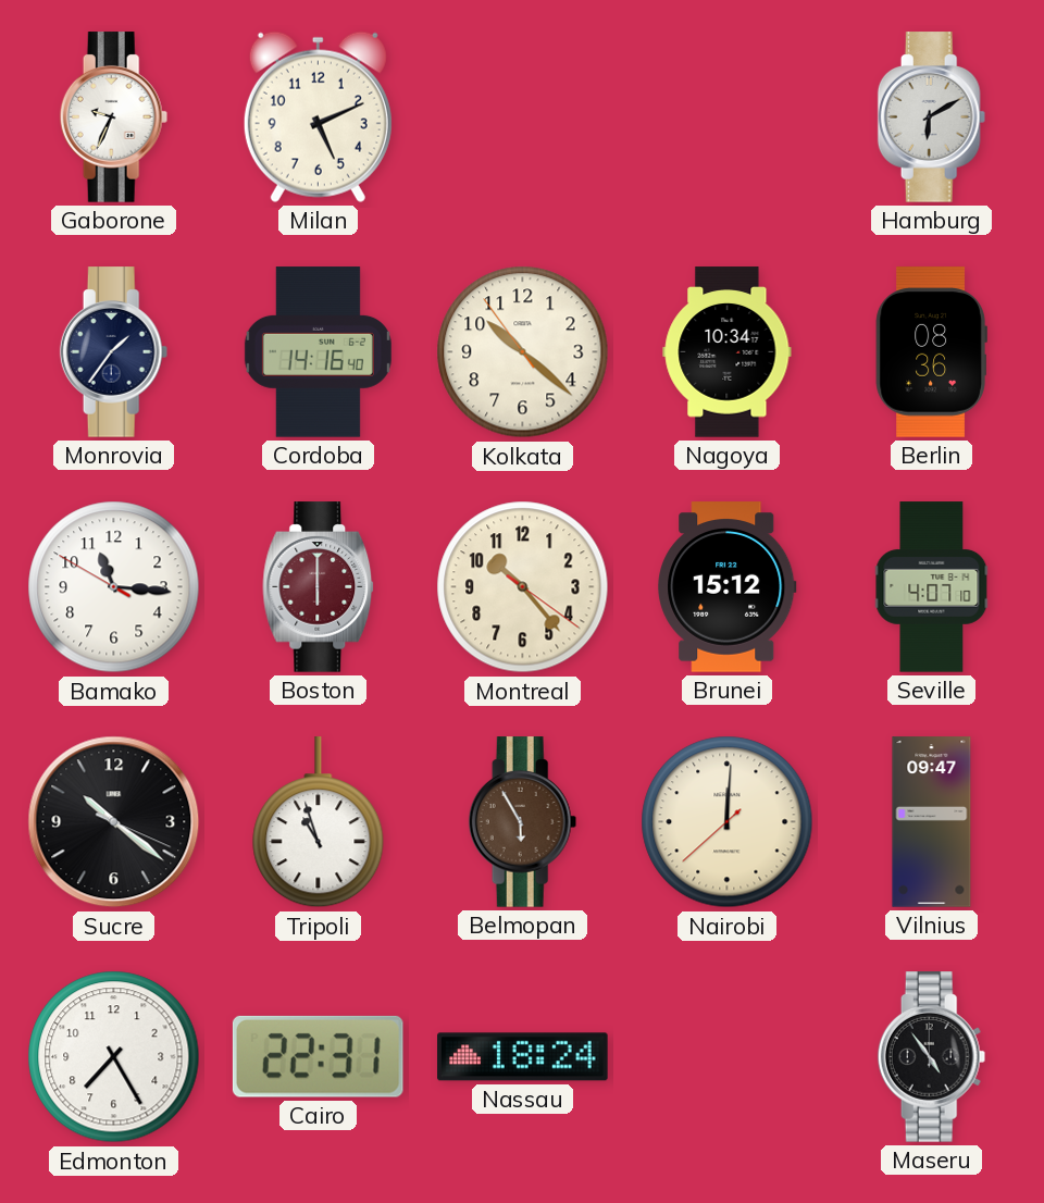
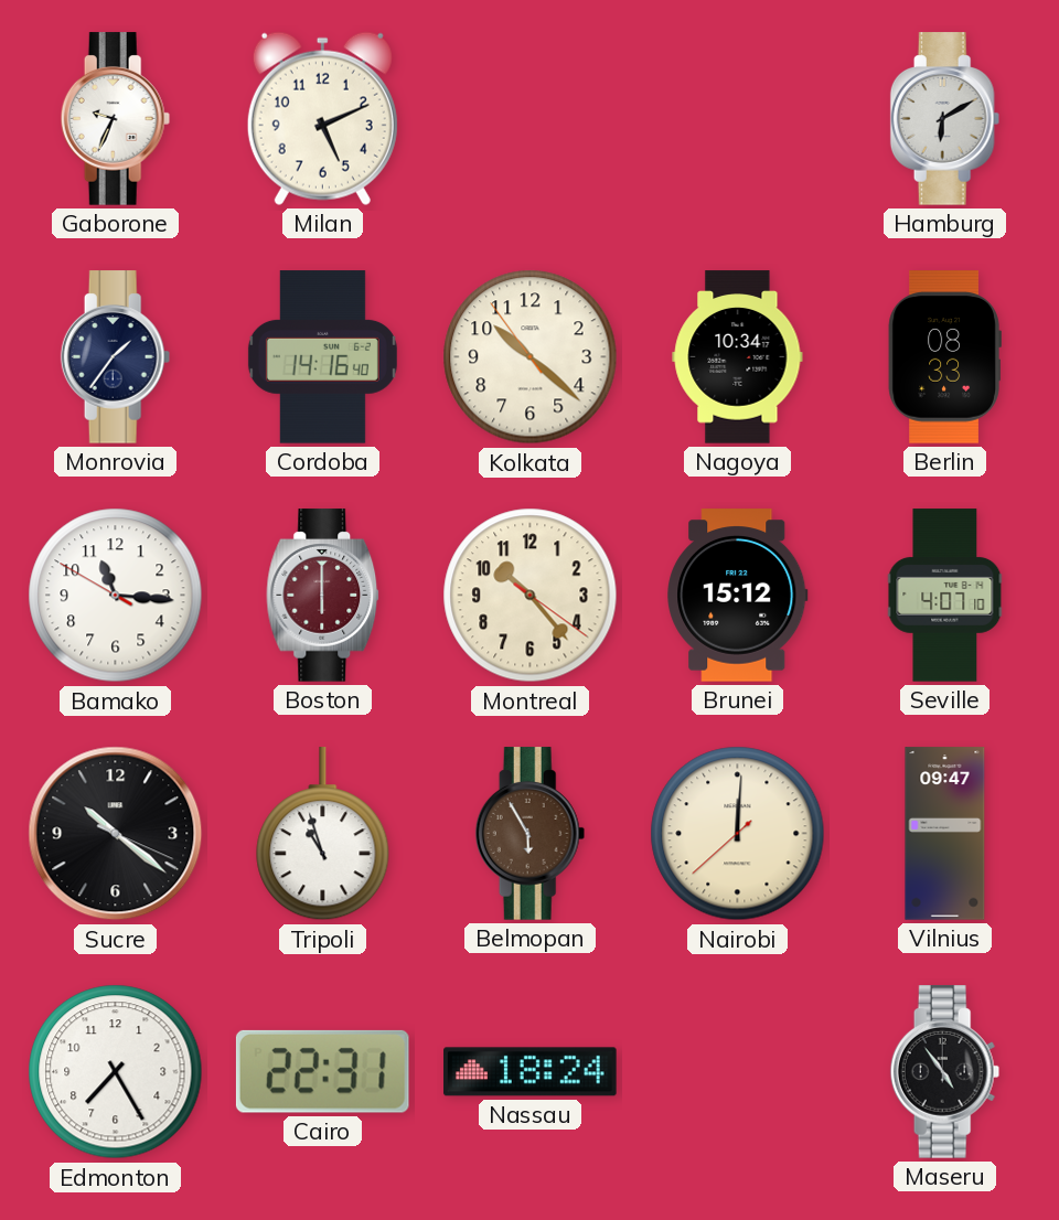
Berlin: 08:36 -> 08:33
